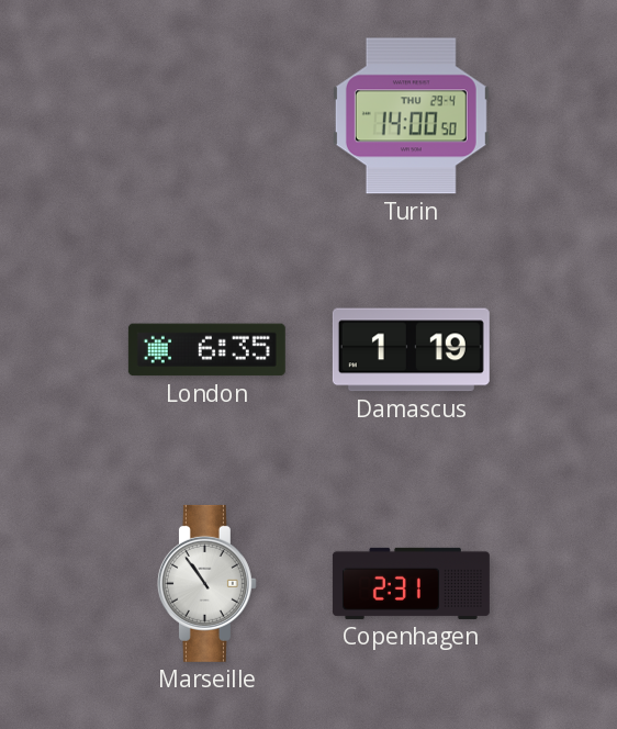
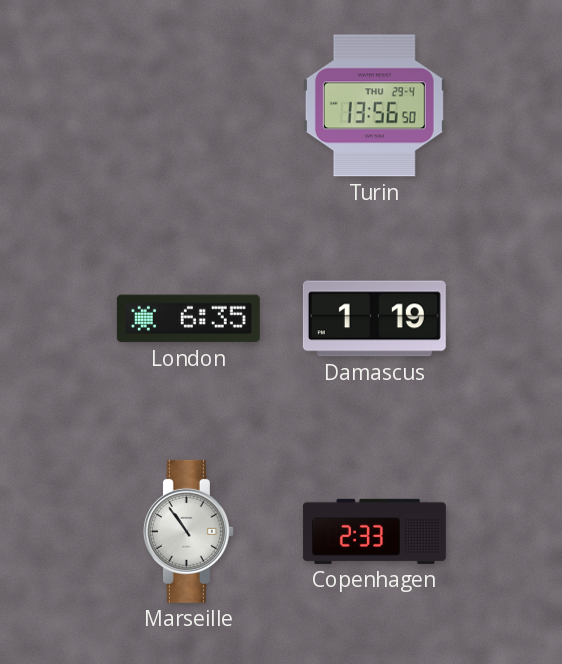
Turin: 14:00 -> 13:56
Copenhagen: 2:31 -> 2:33
